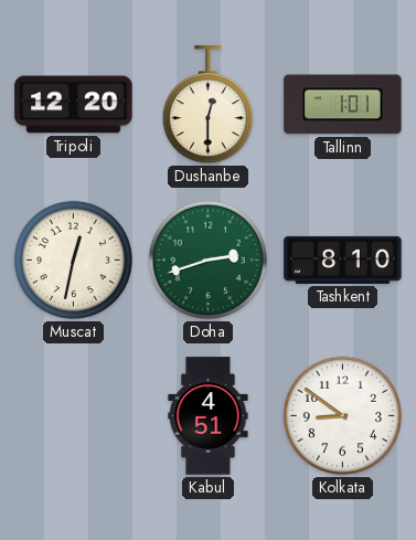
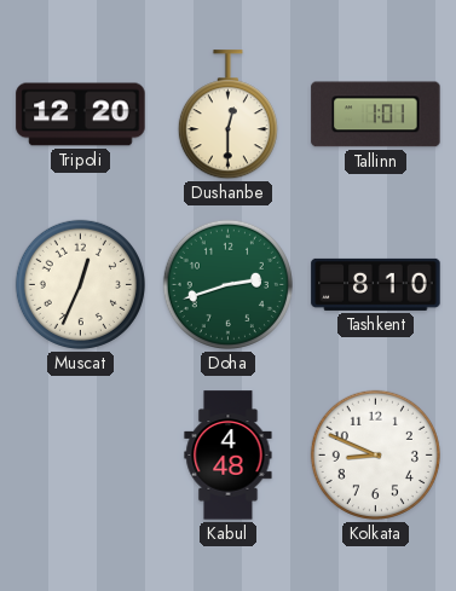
Muscat: 12:32 -> 12:34
Kabul: 4:51 -> 4:48
Kolkata: 8:51 -> 8:49
